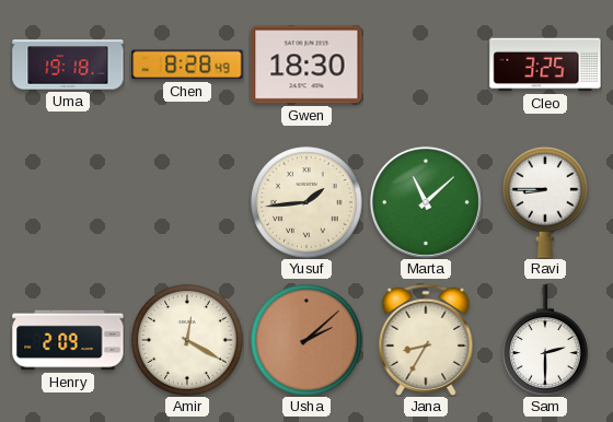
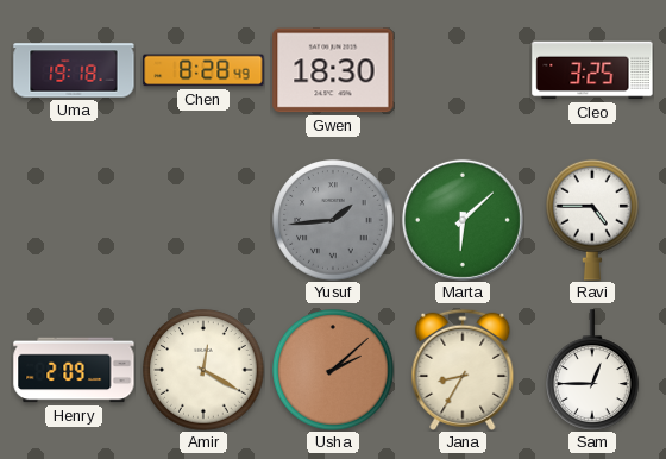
Yusuf dial: cream -> grey
Marta: 11:08 -> 6:08
Ravi: 8:45 -> 4:45
Sam: 2:30 -> 12:45
